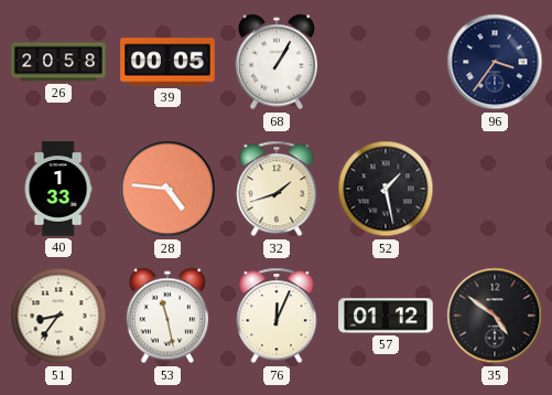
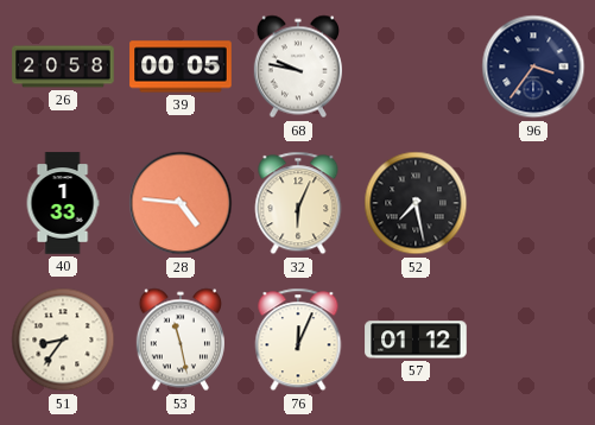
68: 1:05 -> 9:47
32: 1:42 -> 6:04
52: 1:28 -> 7:28
35: 4:51 -> none
